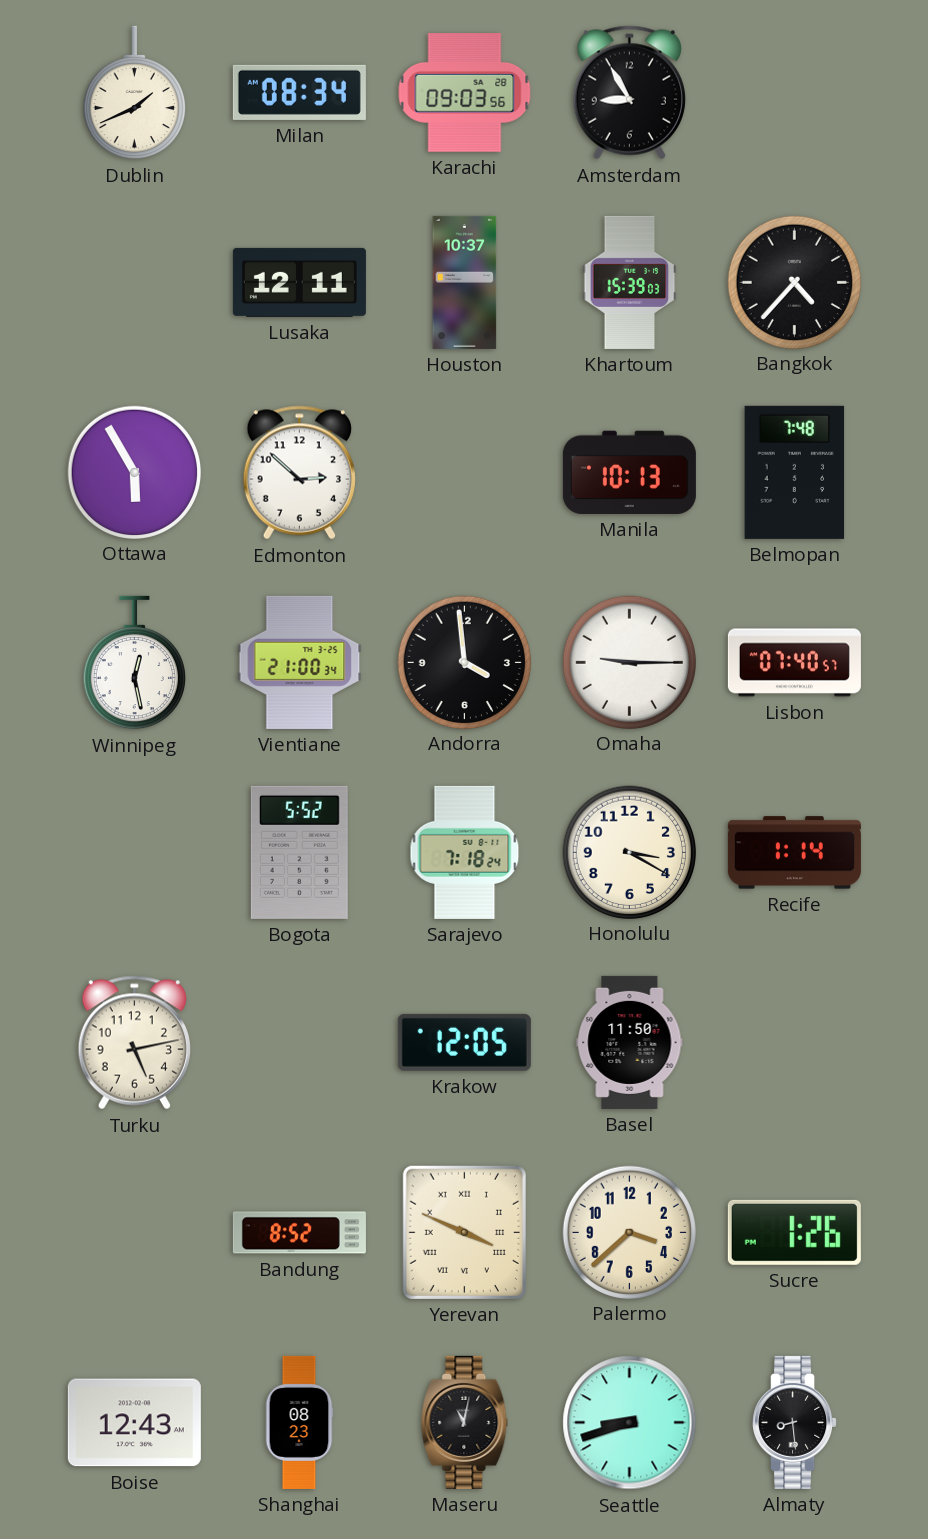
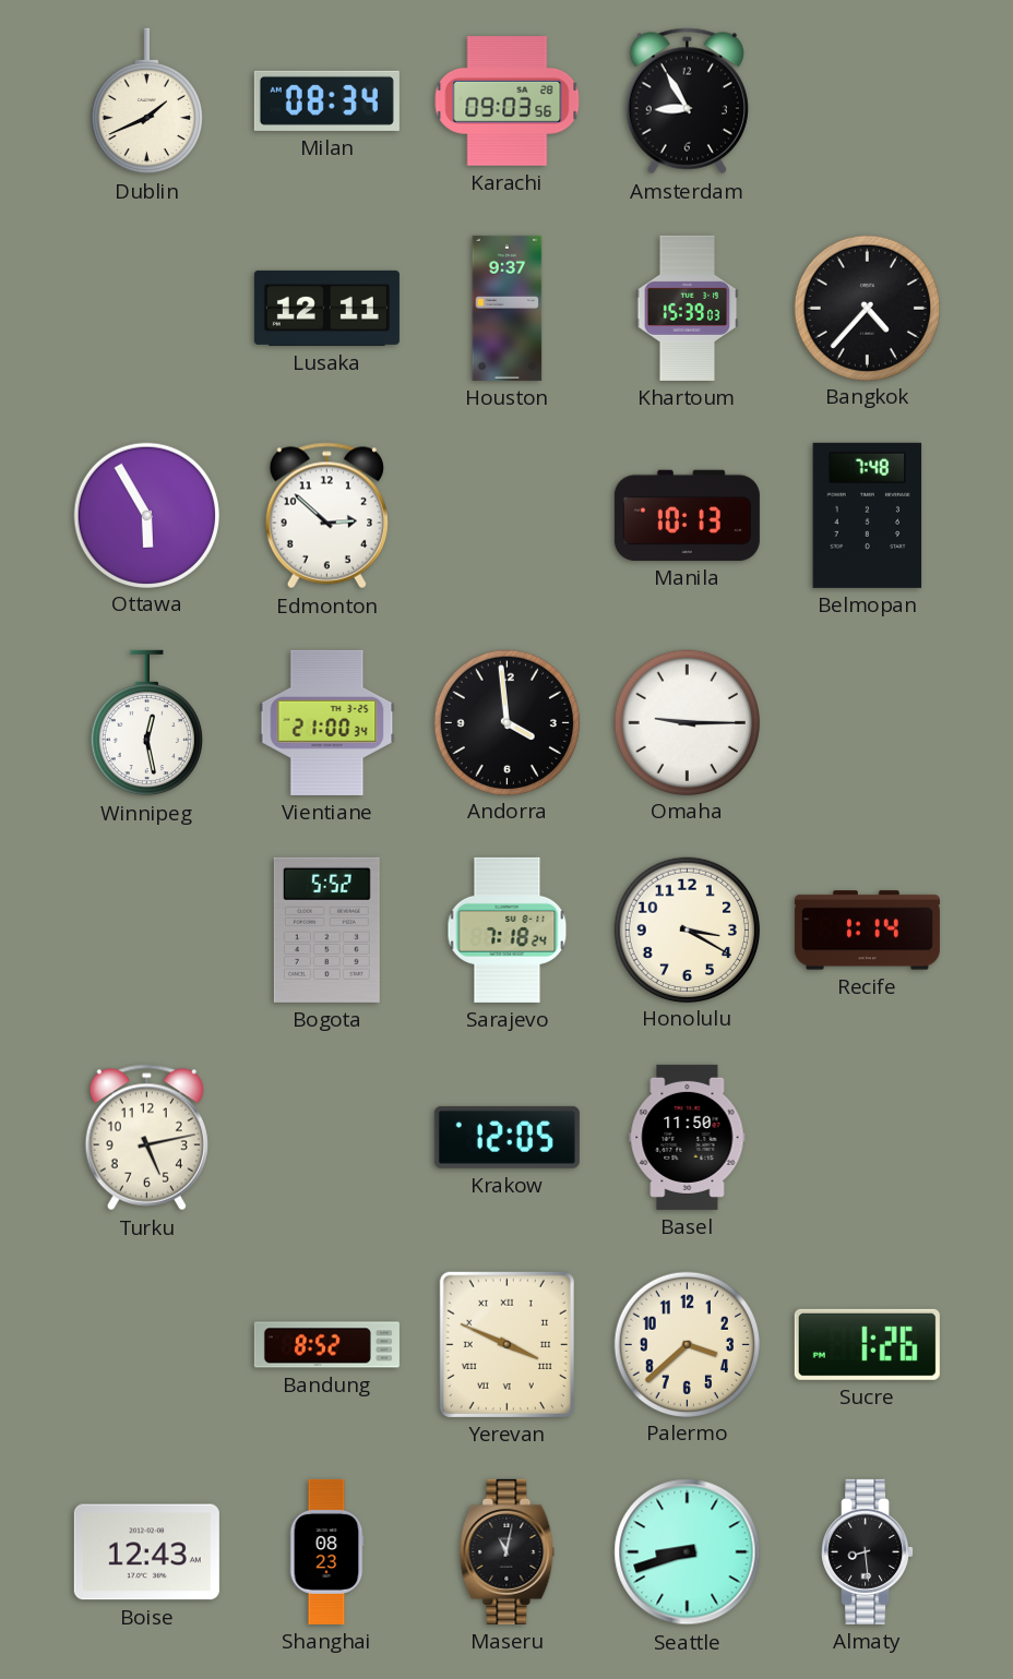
Houston: 10:37 -> 9:37
Lisbon: 07:40 -> none
